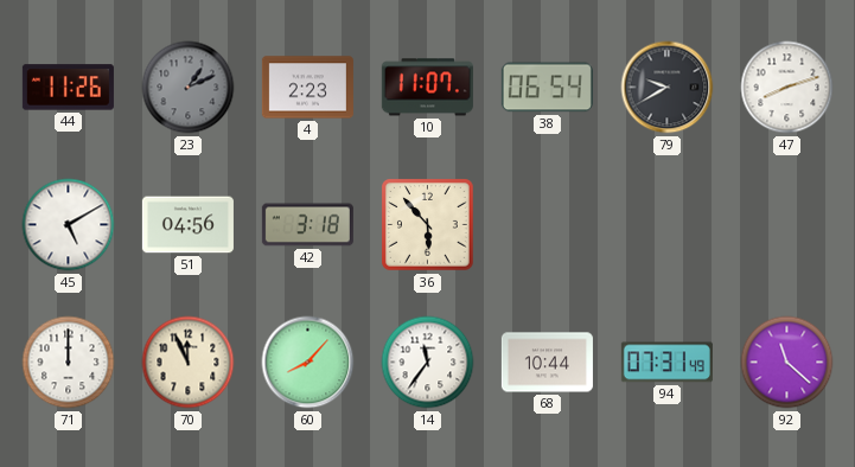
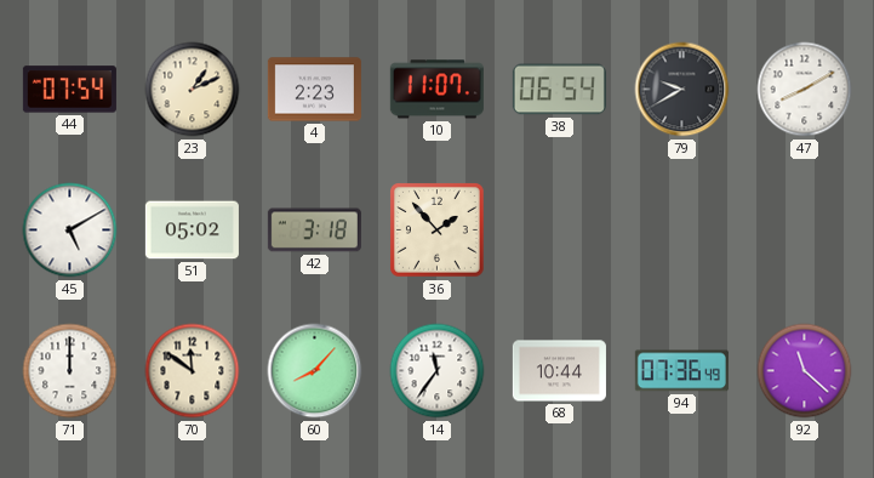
44: 11:26 -> 07:54
23 dial: grey -> cream
47: 8:12 -> 8:10
51: 04:56 -> 05:02
36: 5:53 -> 1:53
70: 11:56 -> 11:51
94: 07:31 -> 07:36
